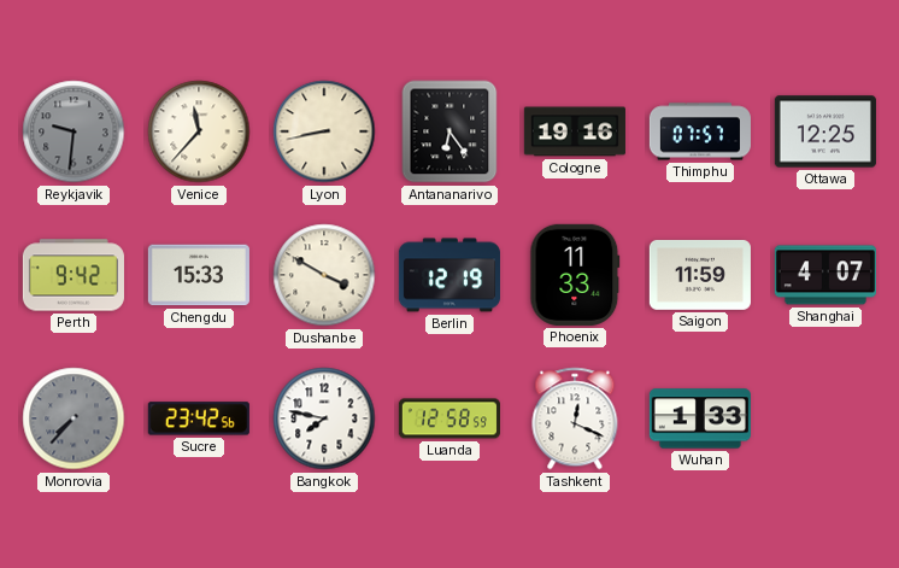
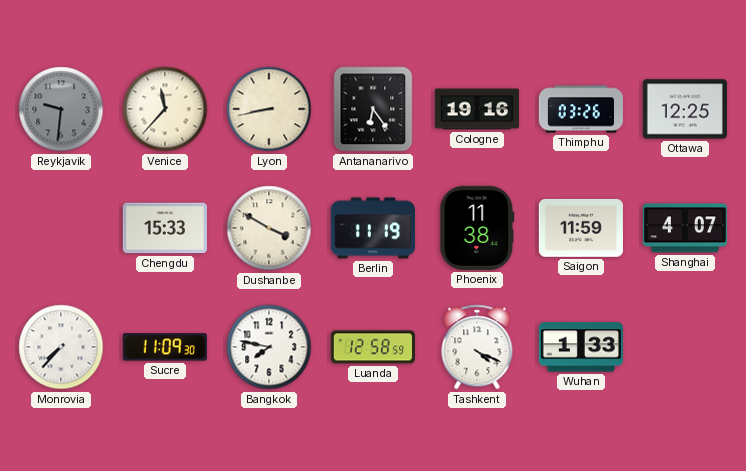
Thimphu: 07:57 -> 03:26
Perth: 9:42 -> none
Berlin: 12:19 -> 11:19
Phoenix: 11:33 -> 11:38
Monrovia dial: grey -> white
Sucre: 23:42 -> 11:09
Tashkent: 12:19 -> 4:19
